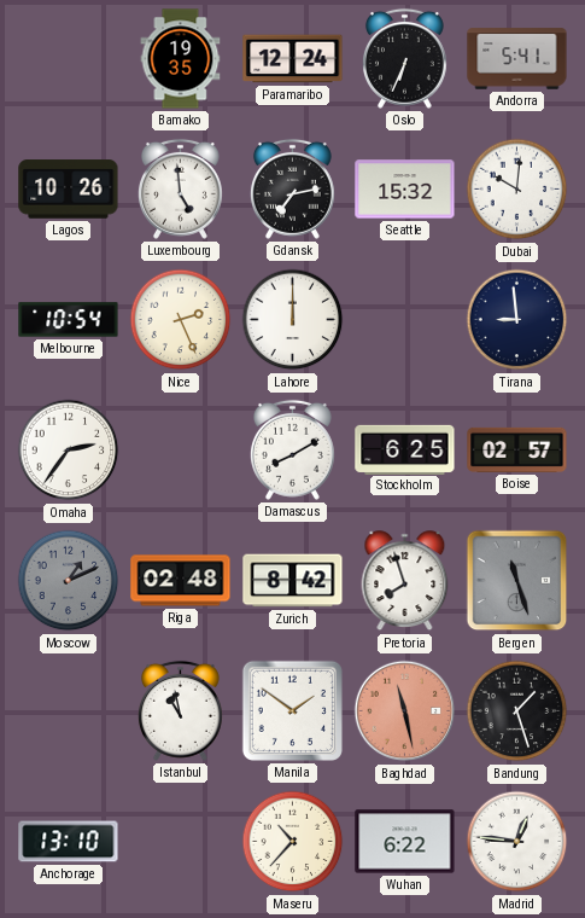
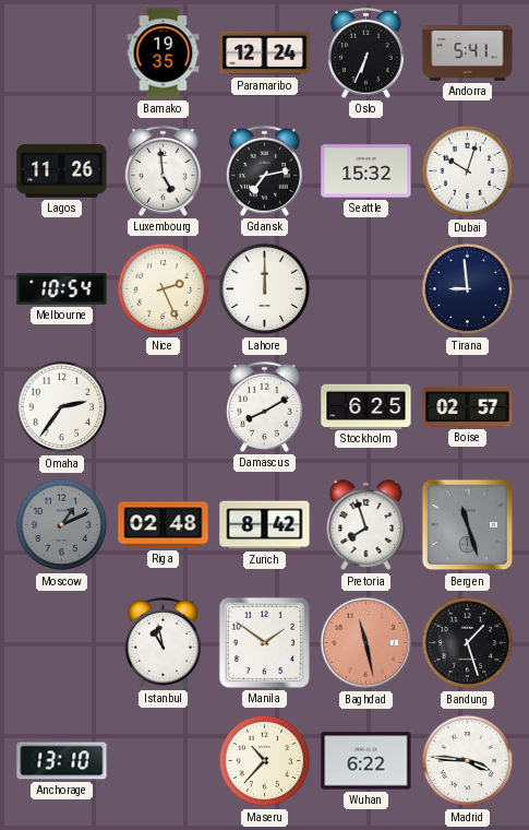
Lagos: 10:26 -> 11:26
Dubai: 10:01 -> 10:03
Madrid: 12:46 -> 3:46
